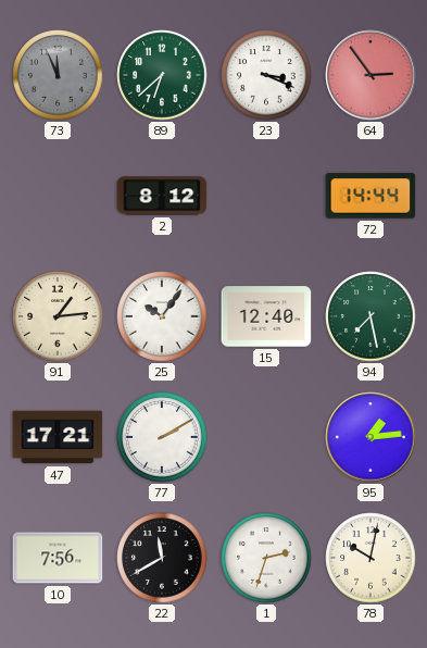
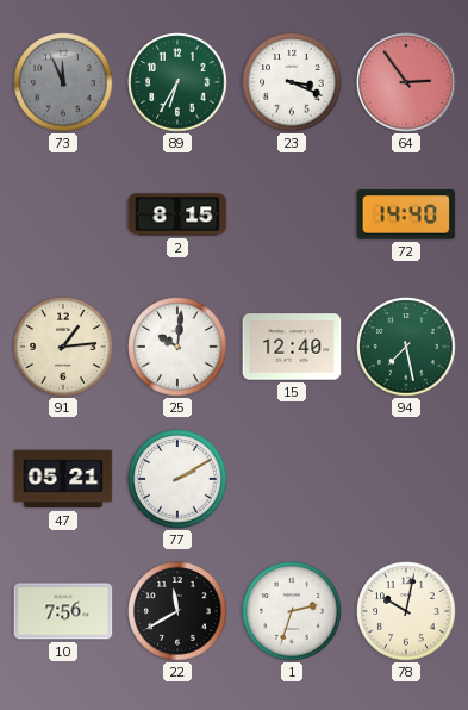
89: 6:38 -> 6:35
2: 8:12 -> 8:15
72: 14:44 -> 14:40
25: 10:06 -> 10:01
47: 17:21 -> 05:21
95: 1:14 -> none
